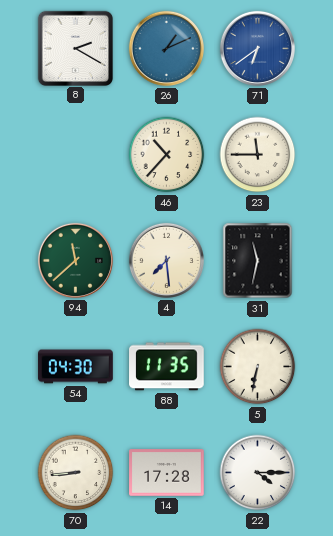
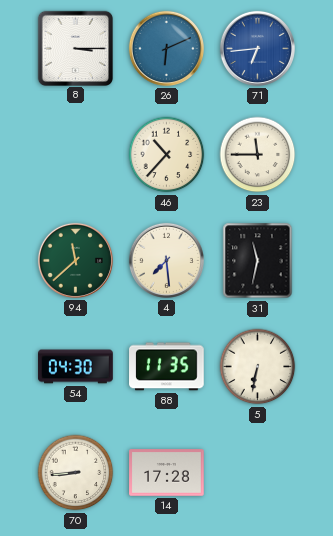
8: 2:20 -> 3:15
26: 1:11 -> 6:11
71: 6:39 -> 6:44
22: 4:15 -> none
